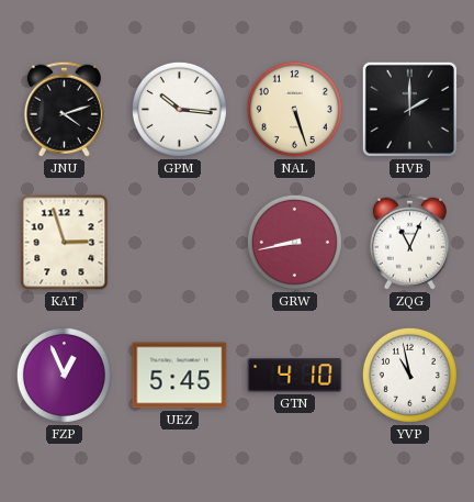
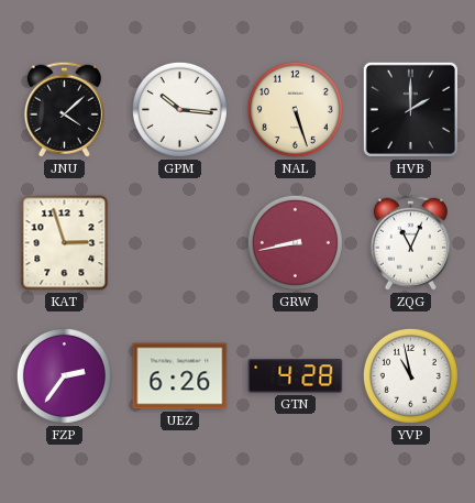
JNU: 4:12 -> 4:08
FZP: 12:56 -> 2:36
UEZ: 5:45 -> 6:26
GTN: 4:10 -> 4:28
